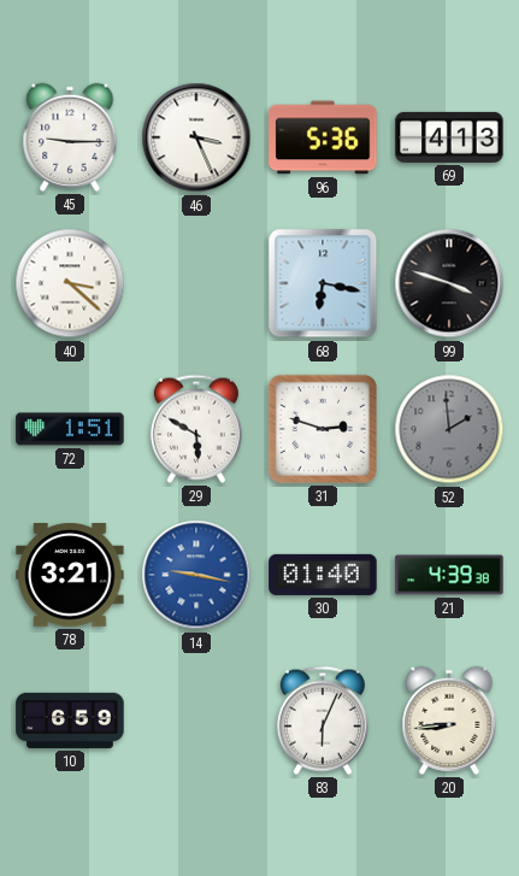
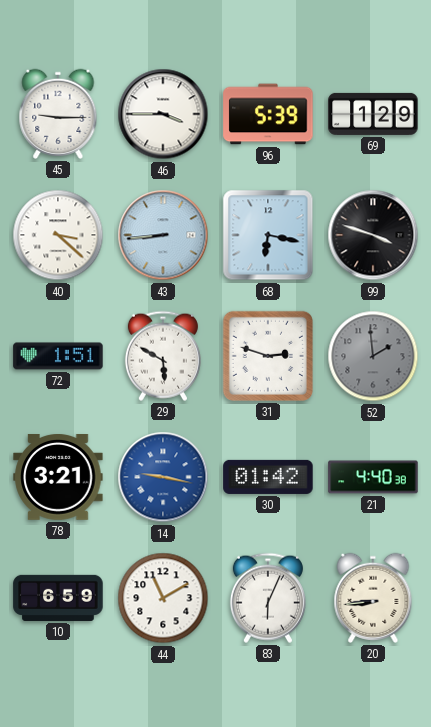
46: 3:26 -> 3:45
96: 5:36 -> 5:39
69: 4:13 -> 1:29
43: none -> 8:44
30: 01:40 -> 01:42
21: 4:39 -> 4:40
44: none -> 11:10
